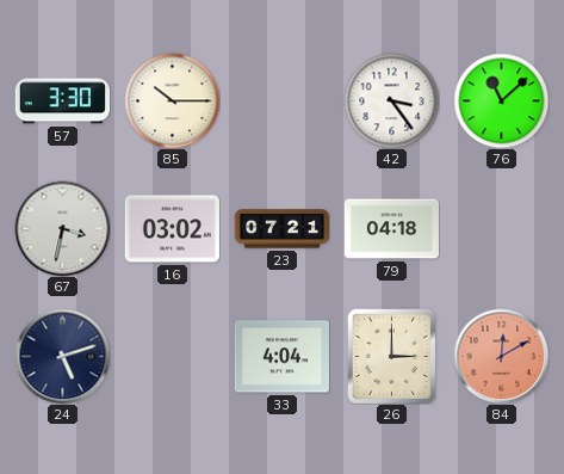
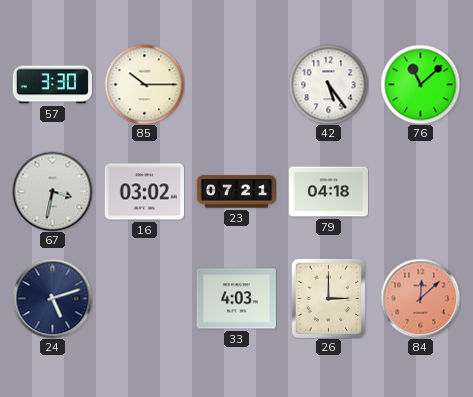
42: 3:24 -> 5:24
33: 4:04 -> 4:03
84: 12:10 -> 12:08
